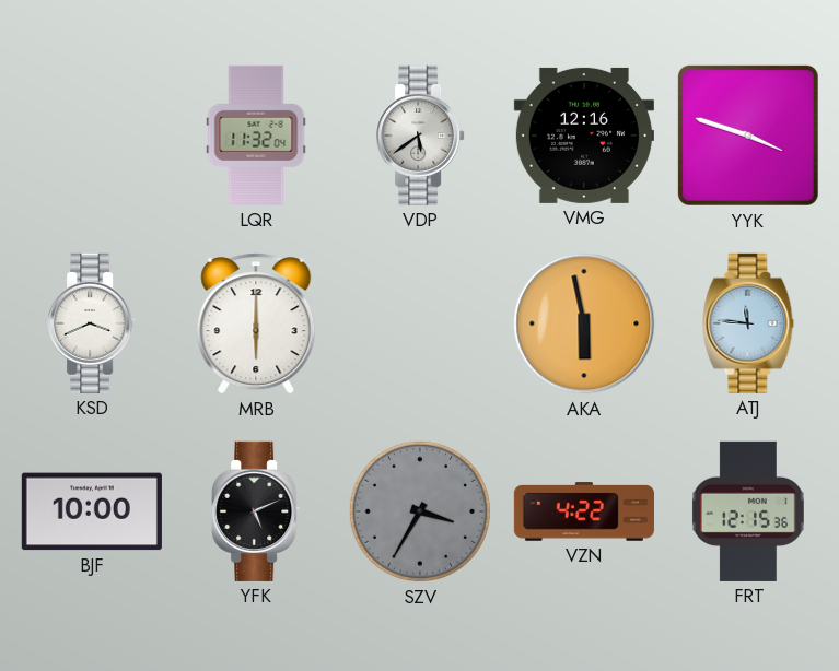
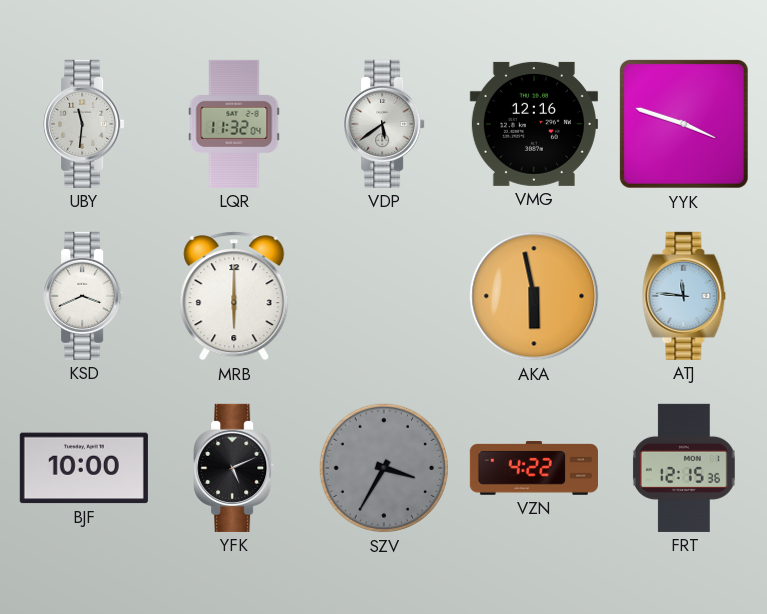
UBY: none -> 11:31
